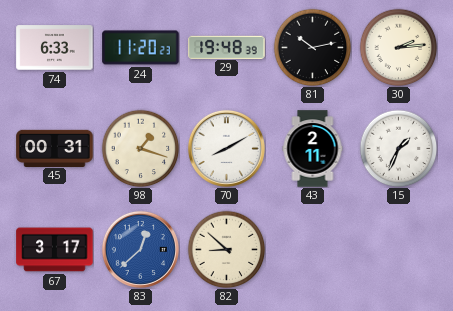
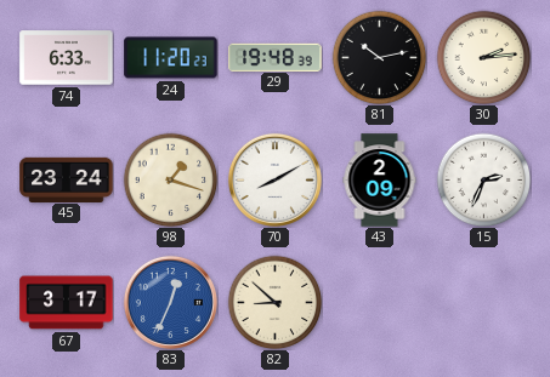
45: 00:31 -> 23:24
43: 2:11 -> 2:09
15: 1:34 -> 2:34
83: 12:38 -> 12:34
